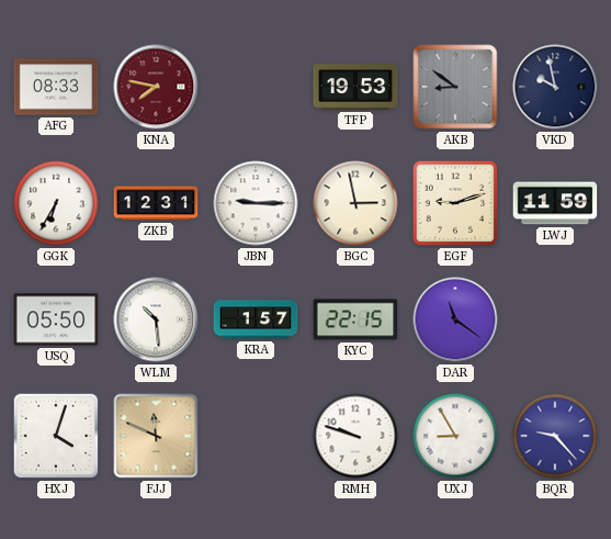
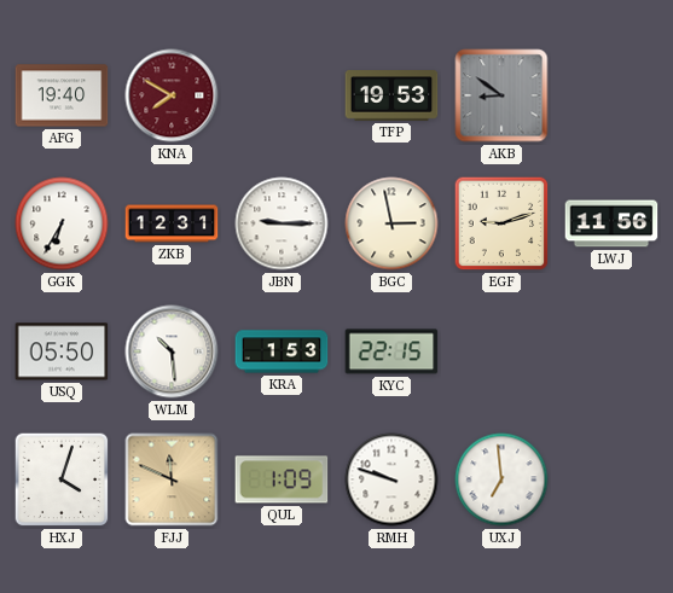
AFG: 08:33 -> 19:40
KNA: 7:47 -> 7:50
VKD: 9:58 -> none
LWJ: 11:59 -> 11:56
KRA: 1:57 -> 1:53
DAR: 11:21 -> none
QUL: none -> 1:09
UXJ: 8:55 -> 6:59
BQR: 9:23 -> none
